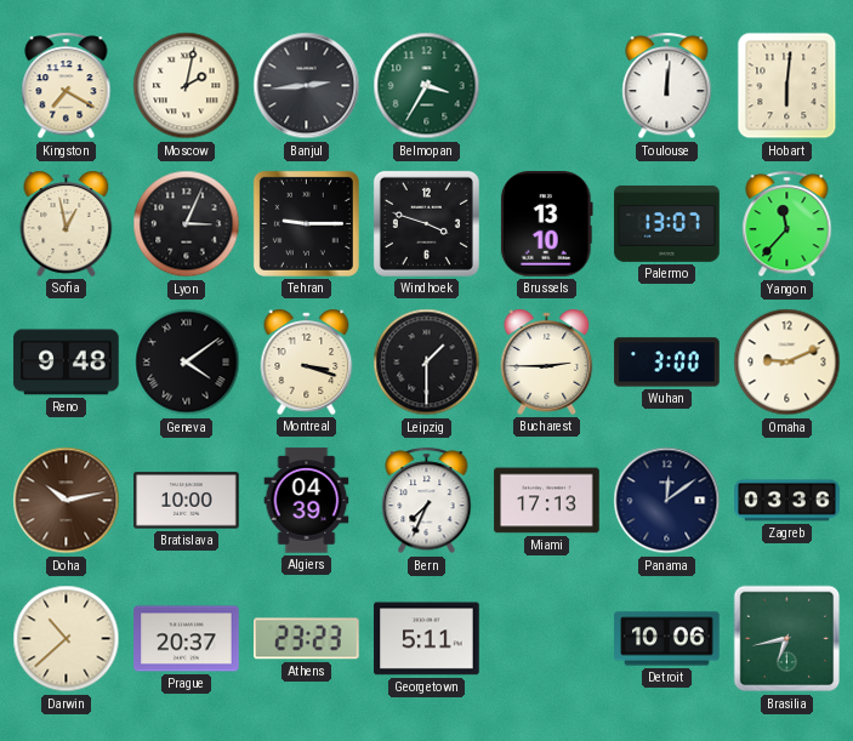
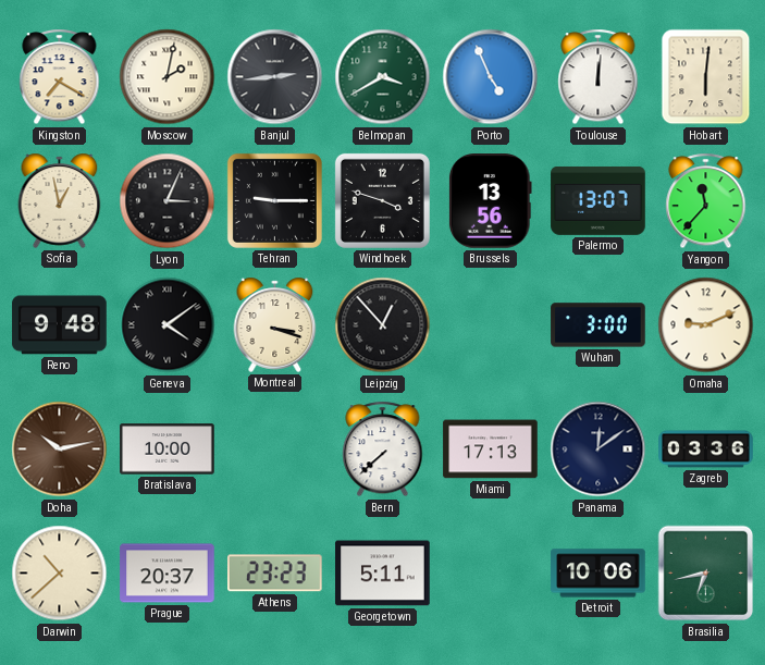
Belmopan: 3:35 -> 3:40
Porto: none -> 4:56
Brussels: 13:10 -> 13:56
Leipzig: 1:30 -> 12:53
Bucharest: 2:45 -> none
Algiers: 04:39 -> none
Bern: 7:34 -> 7:38
